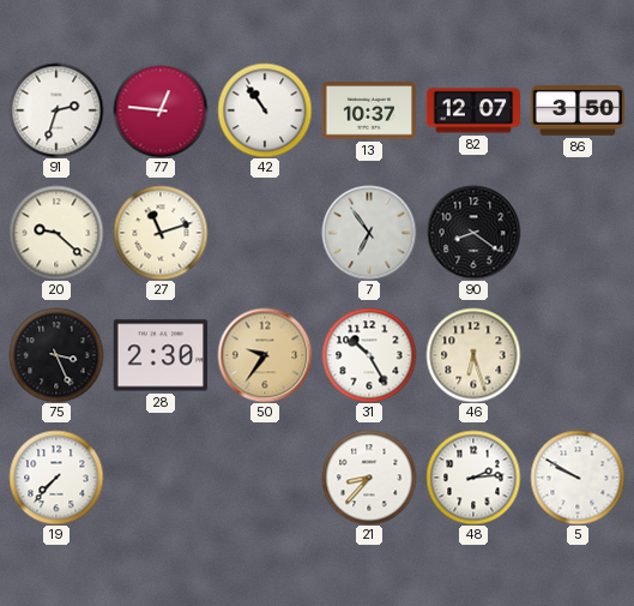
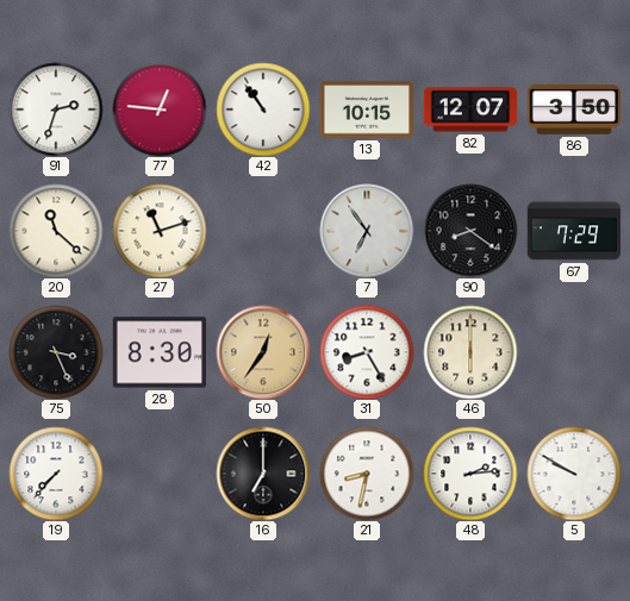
13: 10:37 -> 10:15
20: 9:22 -> 11:22
67: none -> 7:29
28: 2:30 -> 8:30
50: 9:36 -> 12:36
31: 10:25 -> 8:25
46: 6:27 -> 6:00
16: none -> 7:00
21: 8:37 -> 8:32
